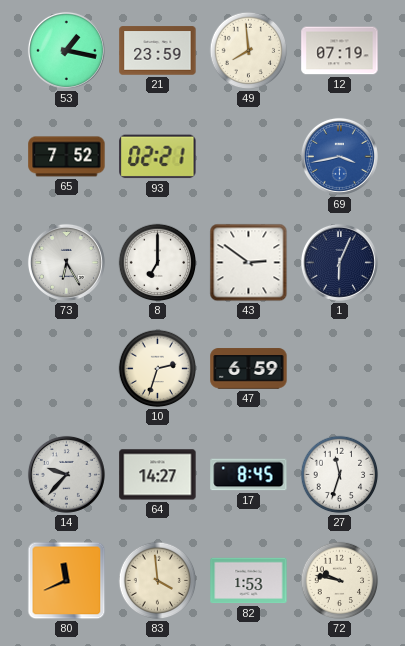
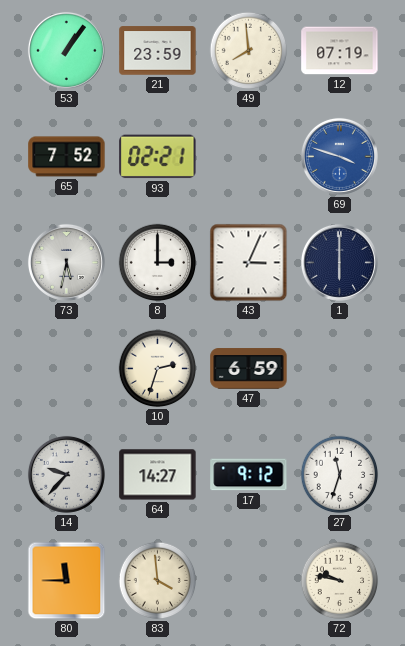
53: 1:17 -> 1:06
69: 3:43 -> 3:48
73: 6:25 -> 5:32
8: 7:00 -> 3:00
43: 2:51 -> 3:04
1: 6:04 -> 6:00
17: 8:45 -> 9:12
80: 11:41 -> 11:45
82: 1:53 -> none
